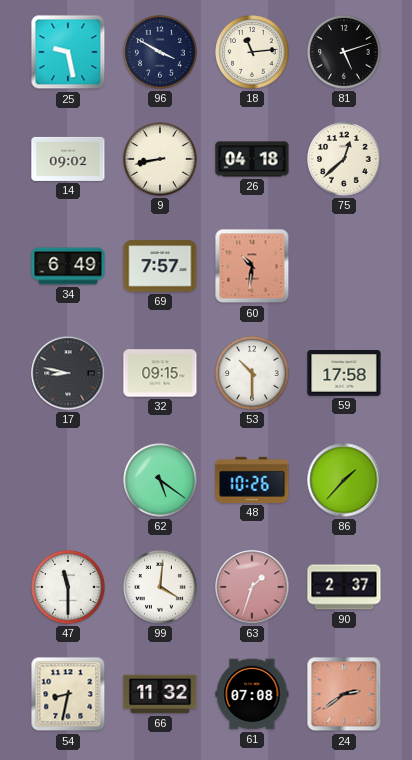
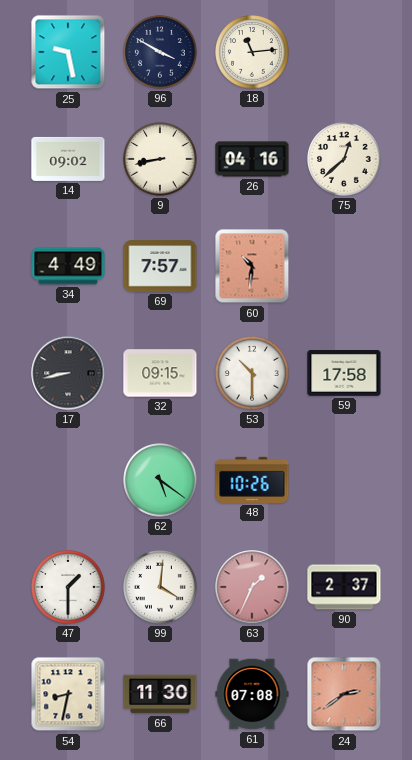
81: 5:12 -> none
26: 04:18 -> 04:16
34: 6:49 -> 4:49
17: 8:47 -> 8:43
86: 1:37 -> none
47: 11:30 -> 1:30
63: 1:33 -> 1:34
66: 11:32 -> 11:30
